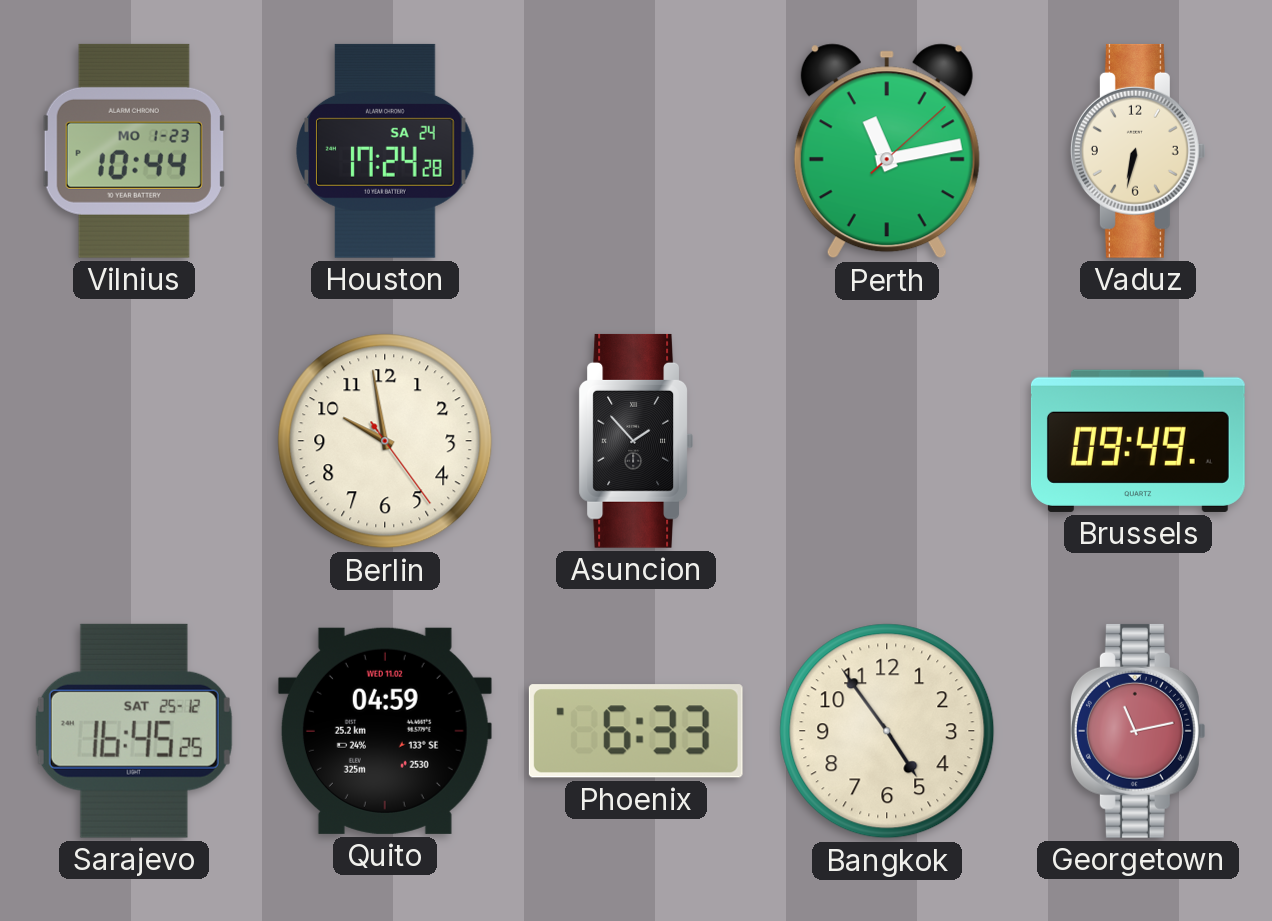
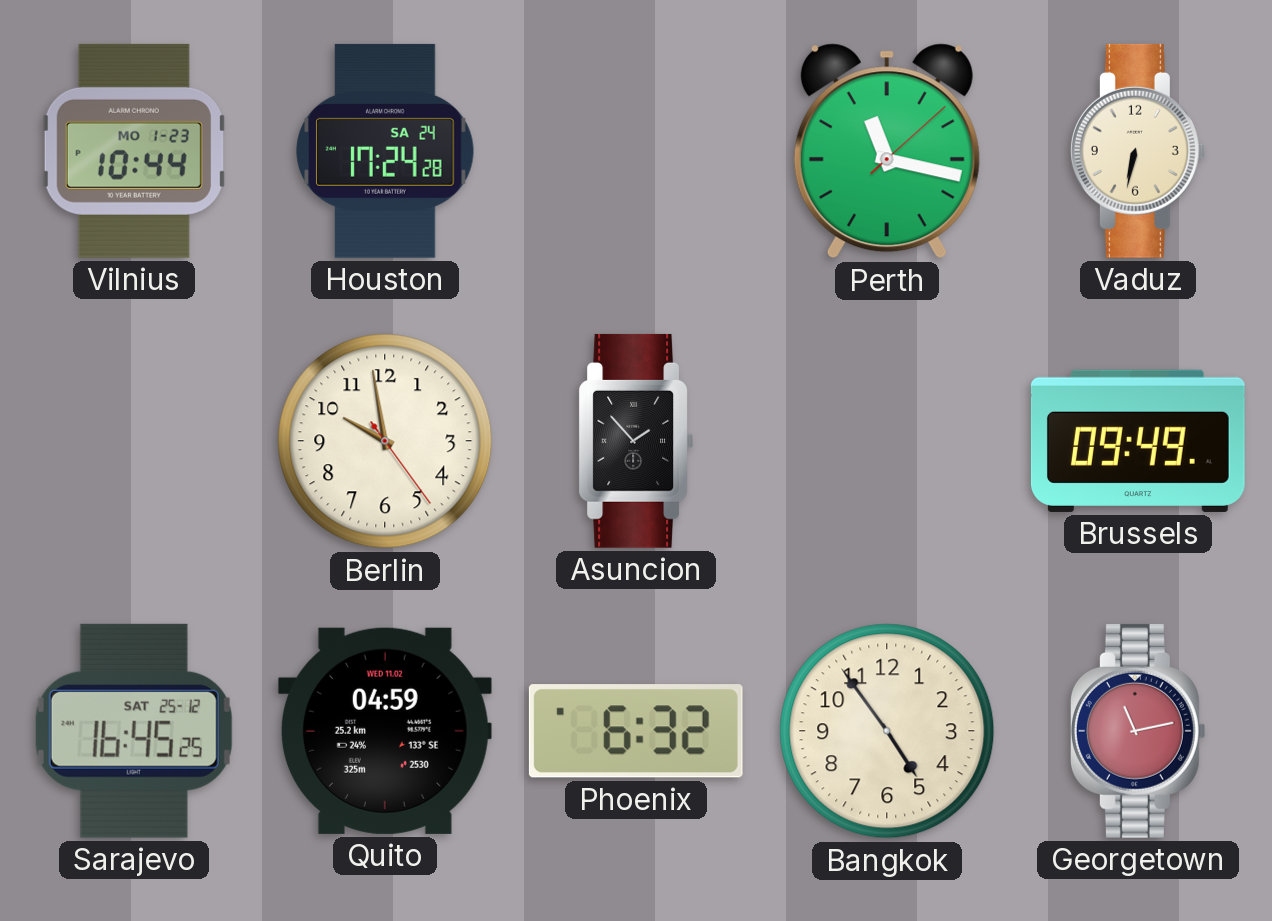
Perth: 11:13 -> 11:17
Phoenix: 6:33 -> 6:32
